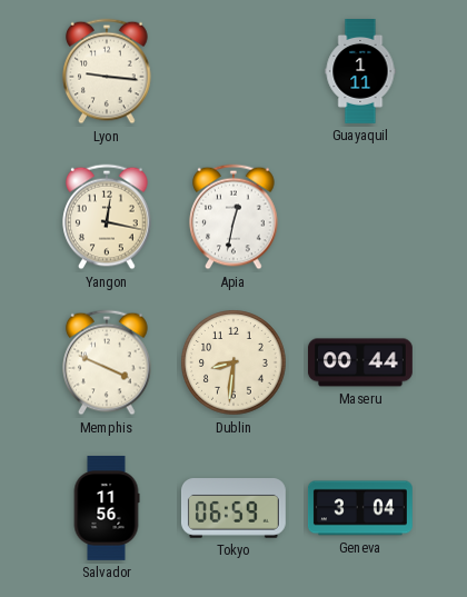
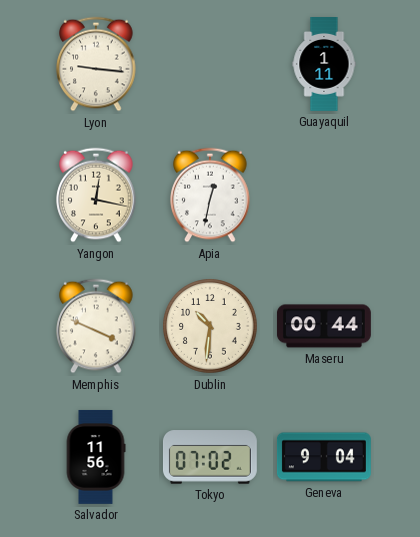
Dublin: 8:31 -> 10:31
Tokyo: 06:59 -> 07:02
Geneva: 3:04 -> 9:04
